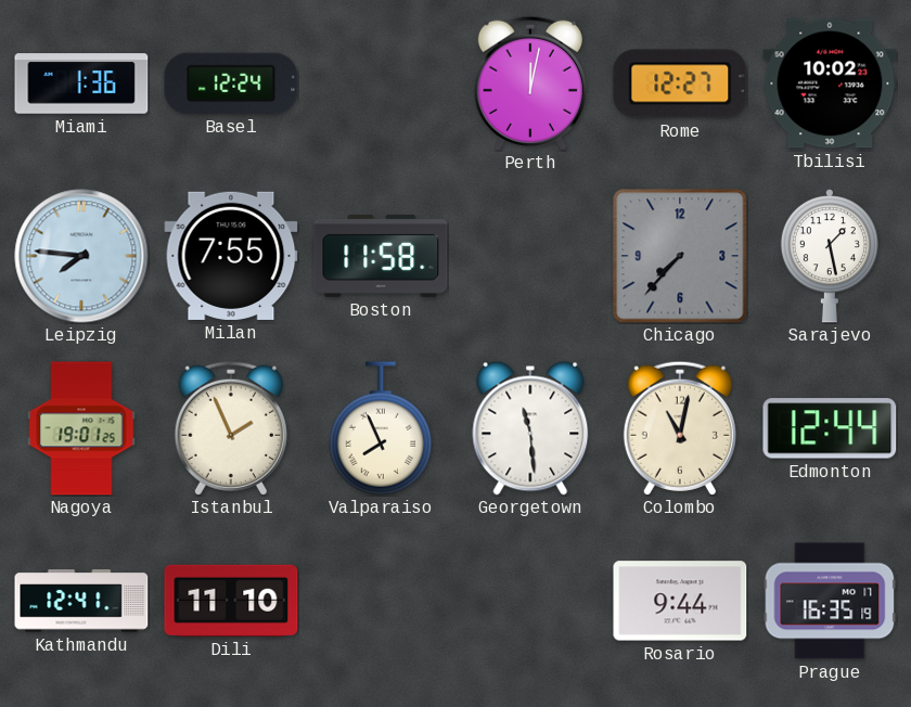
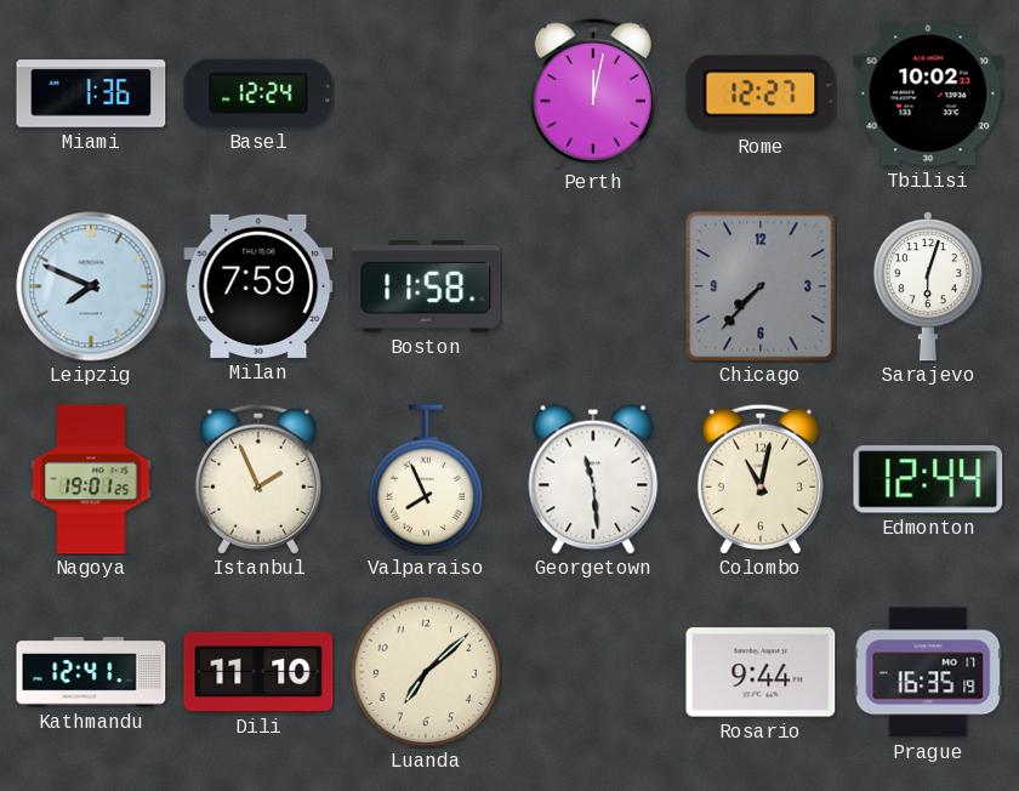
Leipzig: 7:46 -> 7:49
Milan: 7:55 -> 7:59
Sarajevo: 1:28 -> 6:03
Luanda: none -> 7:08
